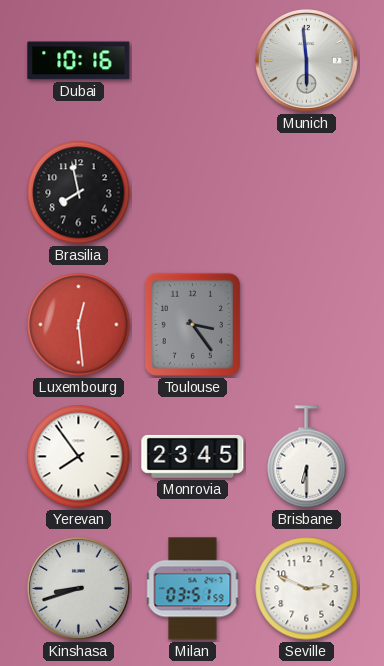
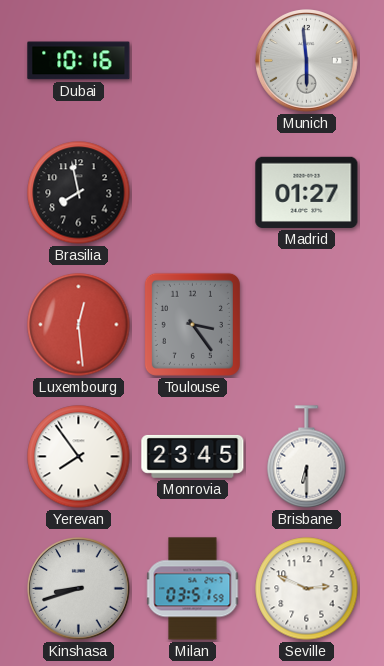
Madrid: none -> 01:27
